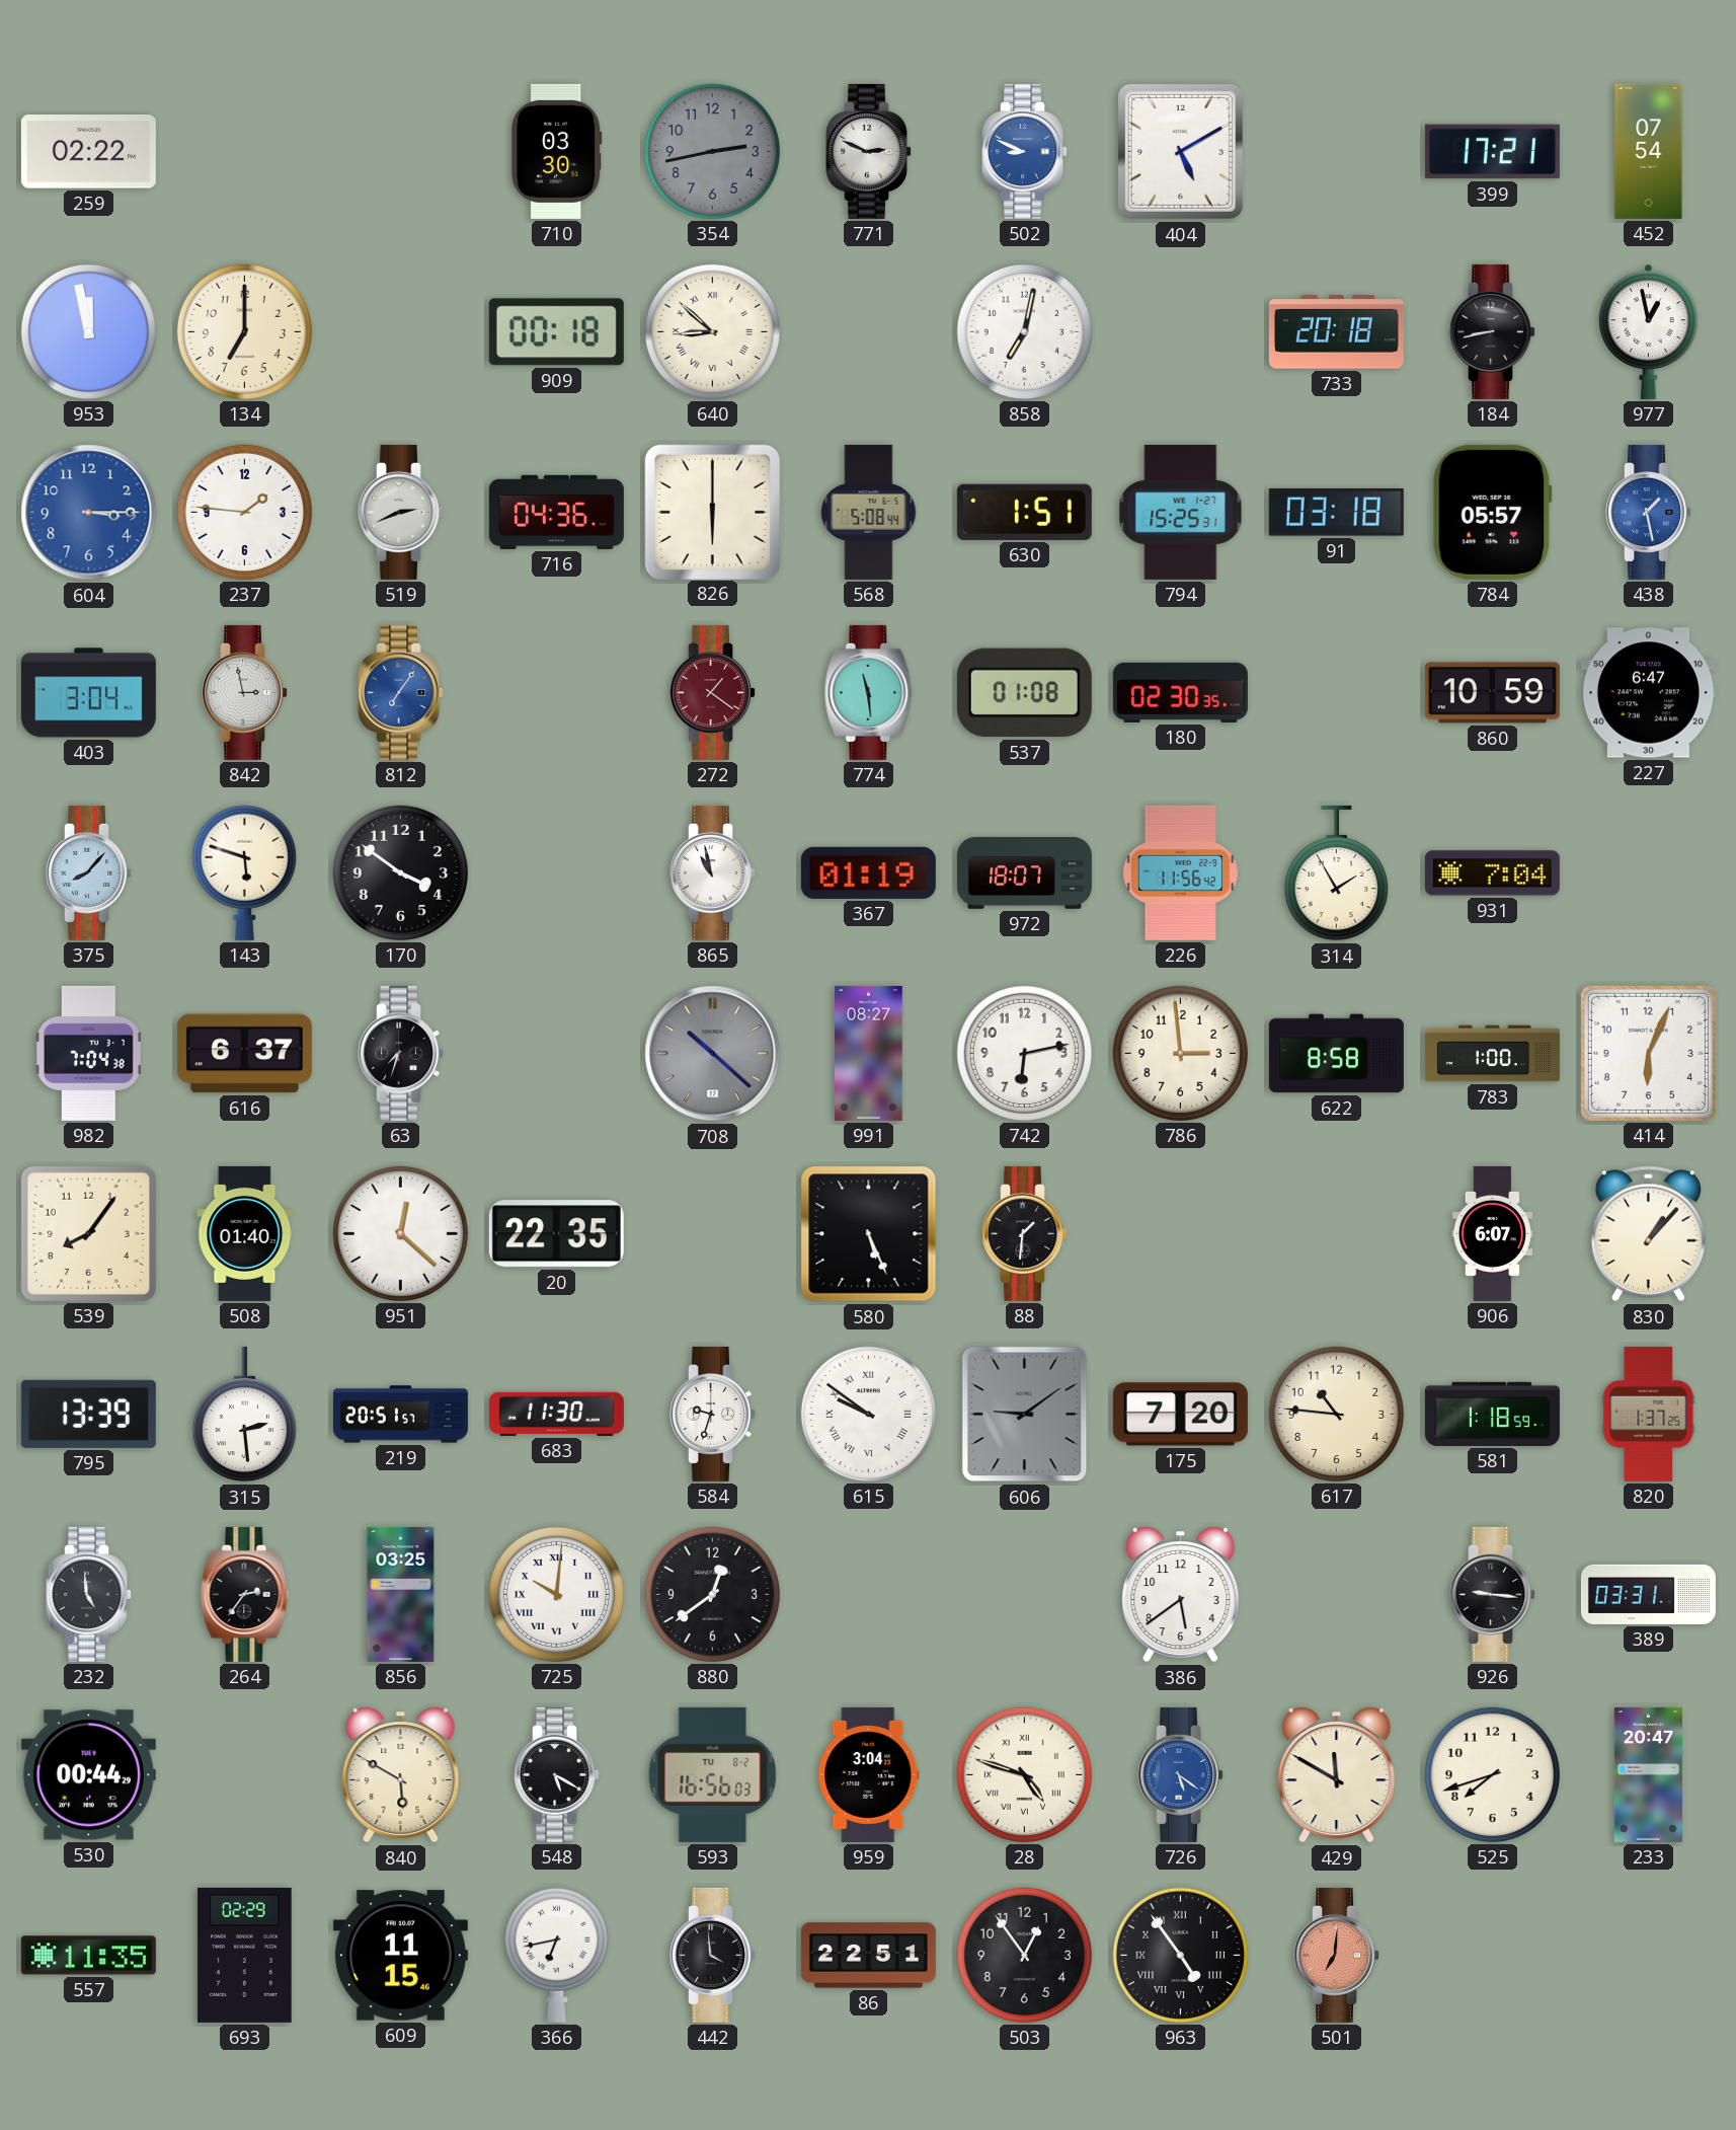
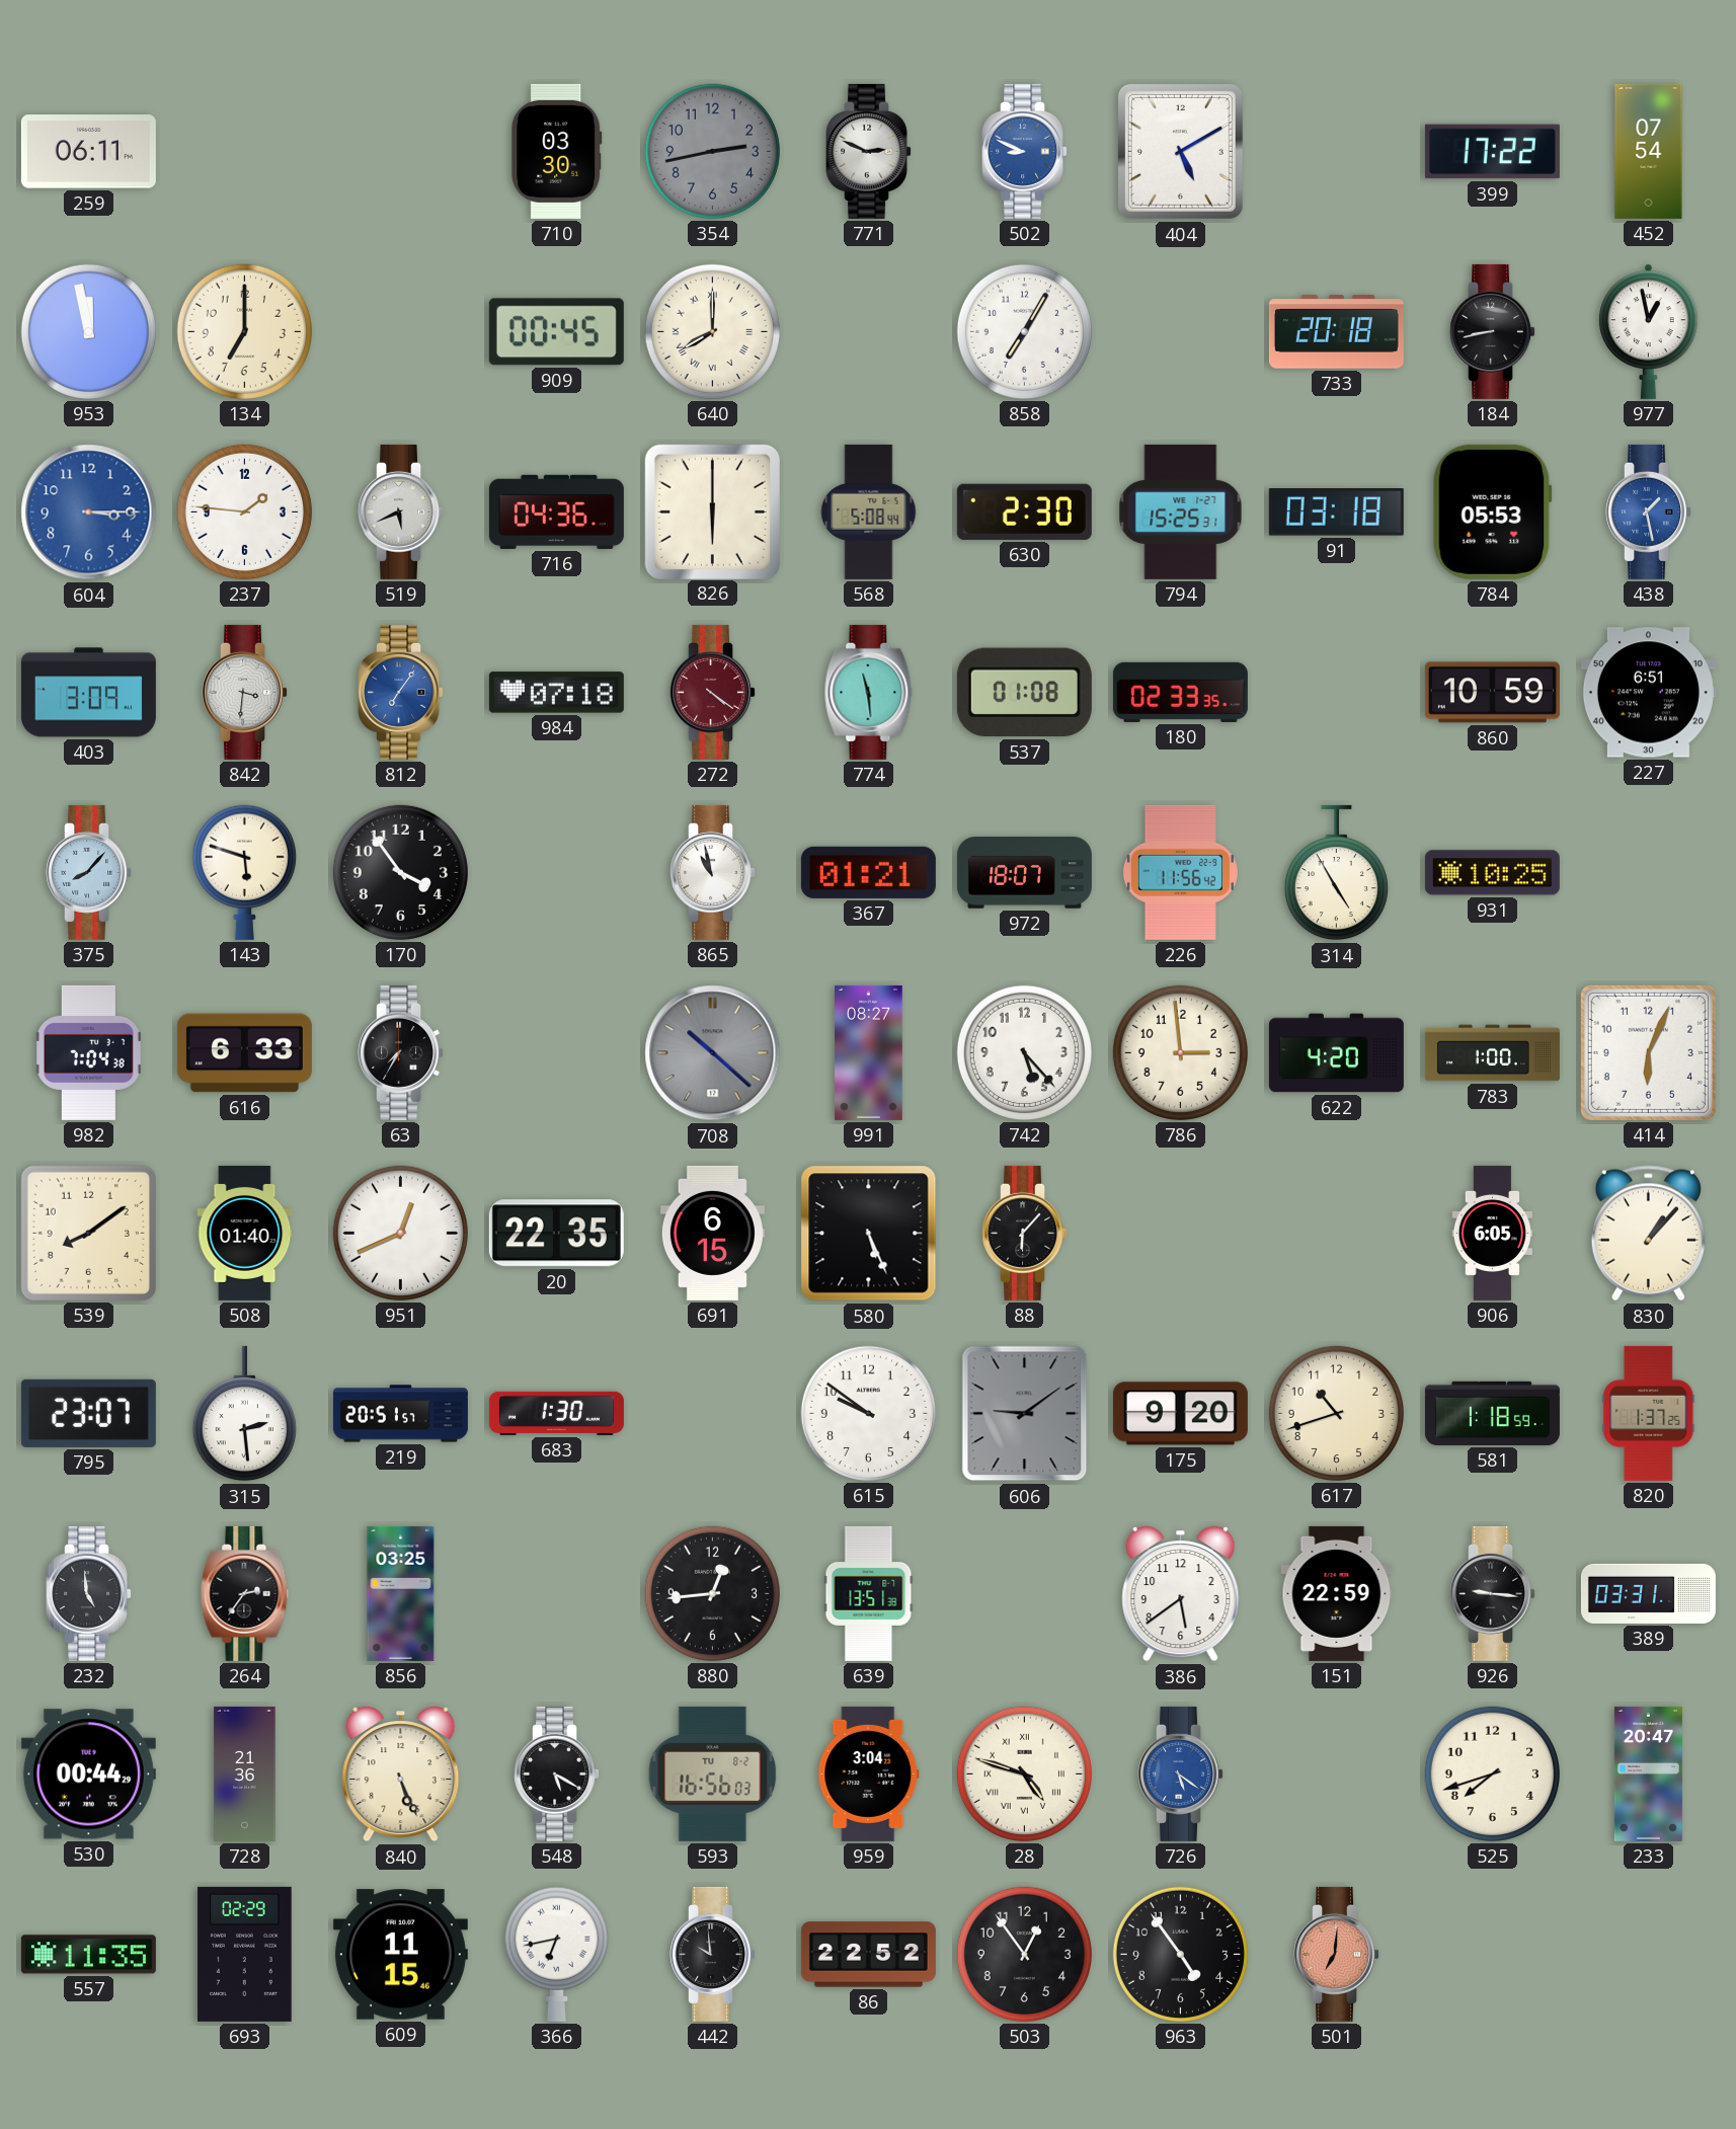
259: 02:22 -> 06:11
399: 17:21 -> 17:22
909: 00:18 -> 00:45
640: 8:52 -> 8:00
858: 7:02 -> 7:05
519: 2:41 -> 5:41
630: 1:51 -> 2:30
784: 05:57 -> 05:53
403: 3:04 -> 3:09
842: 2:58 -> 3:31
984: none -> 07:18
272: 1:21 -> 4:21
180: 02:30 -> 02:33
227: 6:47 -> 6:51
170: 3:51 -> 3:54
367: 01:19 -> 01:21
314: 1:55 -> 4:55
931: 7:04 -> 10:25
616: 6:37 -> 6:33
63: 7:33 -> 7:35
742: 6:13 -> 5:23
622: 8:58 -> 4:20
539: 8:06 -> 8:09
951: 12:22 -> 12:41
691: none -> 6:15
88: 1:31 -> 6:07
906: 6:07 -> 6:05
795: 13:39 -> 23:07
683: 11:30 -> 1:30
584: 9:33 -> none
615 numerals: Roman -> Arabic
175: 7:20 -> 9:20
617: 10:46 -> 10:42
725: 10:01 -> none
880: 12:39 -> 12:44
639: none -> 13:51
151: none -> 22:59
728: none -> 21:36
840: 5:50 -> 5:26
429: 11:50 -> none
442: 3:59 -> 9:59
86: 22:51 -> 22:52
963 numerals: Roman -> Arabic
